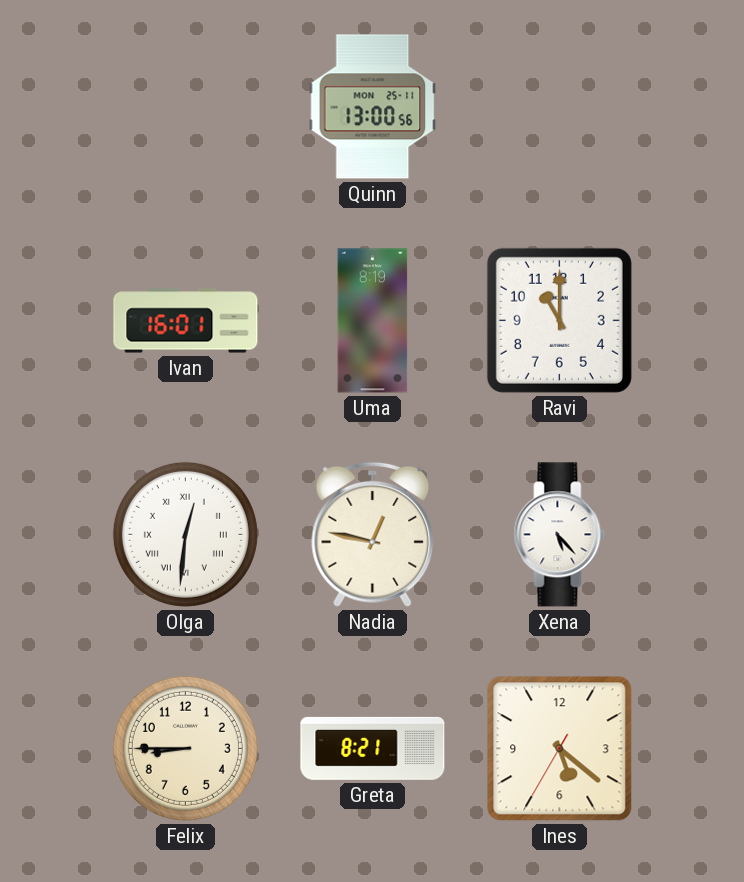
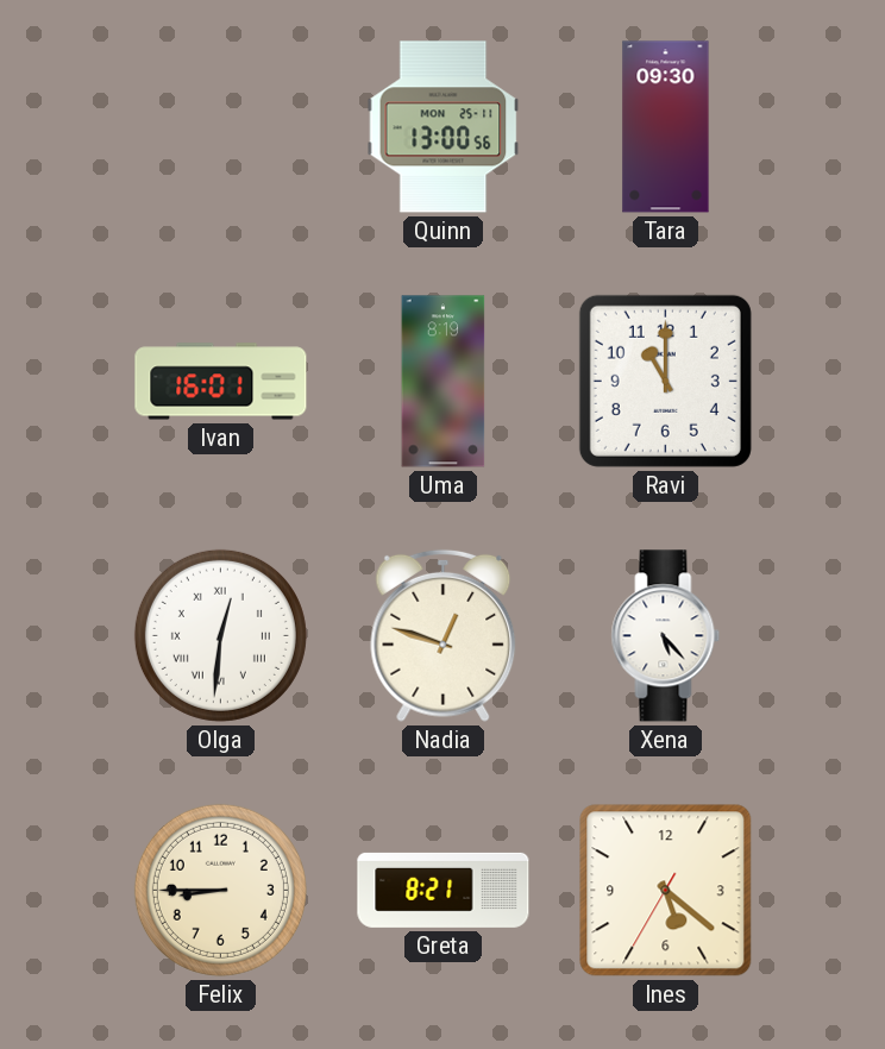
Tara: none -> 09:30
Nadia: 12:47 -> 12:48
